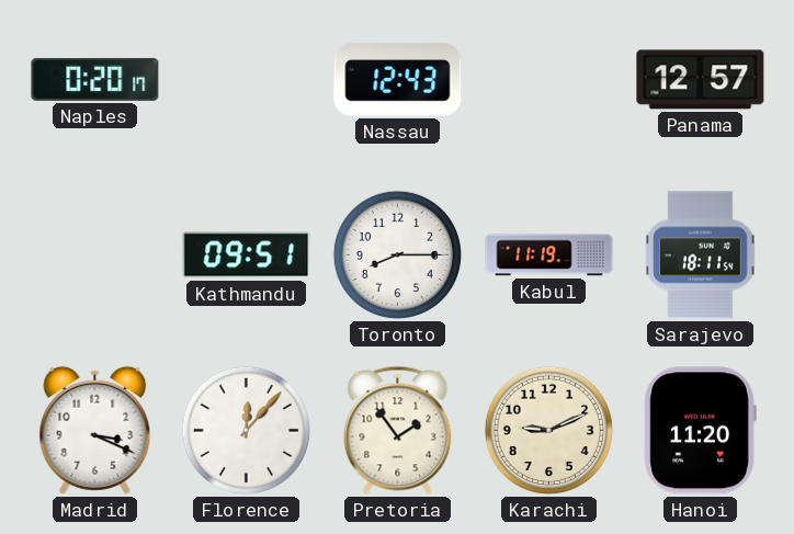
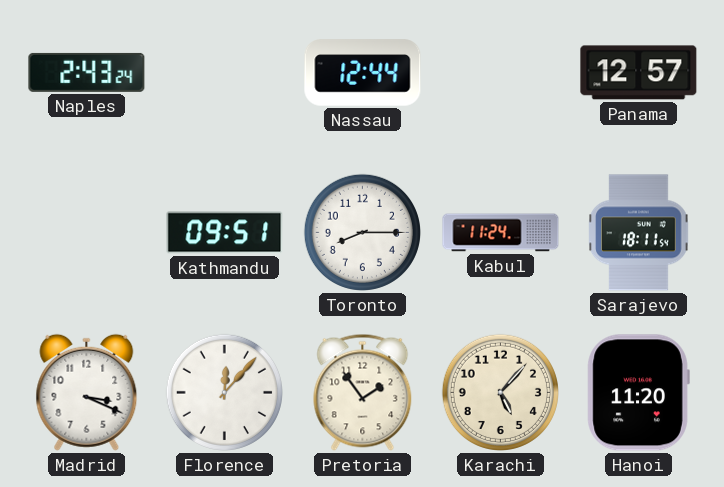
Naples: 0:20 -> 2:43
Nassau: 12:43 -> 12:44
Kabul: 11:19 -> 11:24
Karachi: 9:11 -> 5:07
